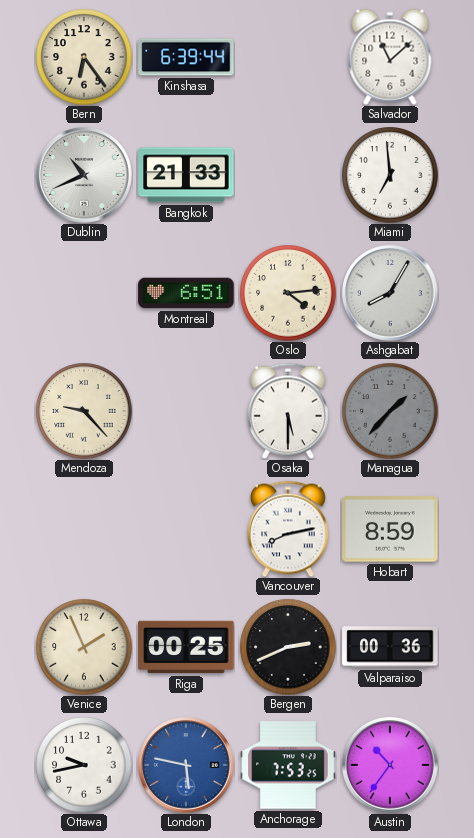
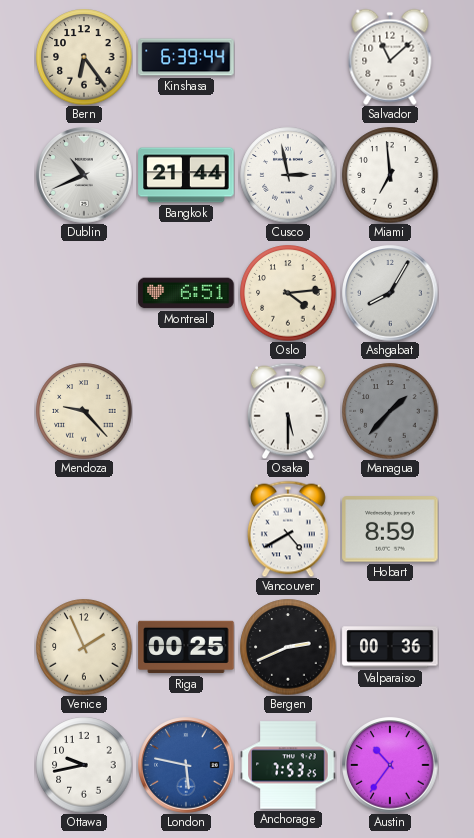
Bangkok: 21:33 -> 21:44
Cusco: none -> 2:58
Vancouver: 8:13 -> 4:40
